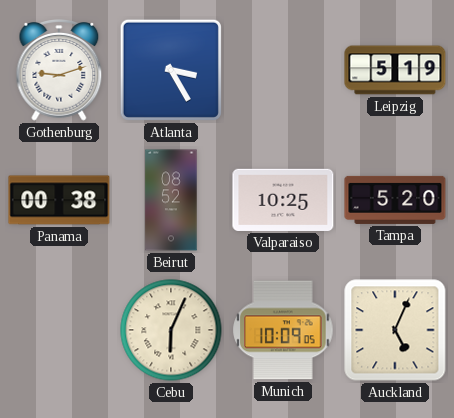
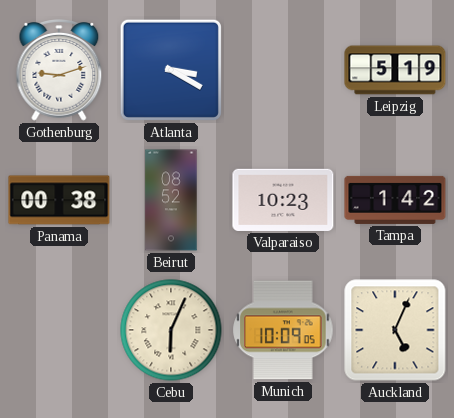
Atlanta: 3:25 -> 3:20
Valparaiso: 10:25 -> 10:23
Tampa: 5:20 -> 1:42
